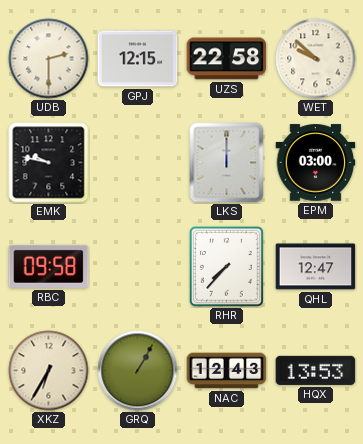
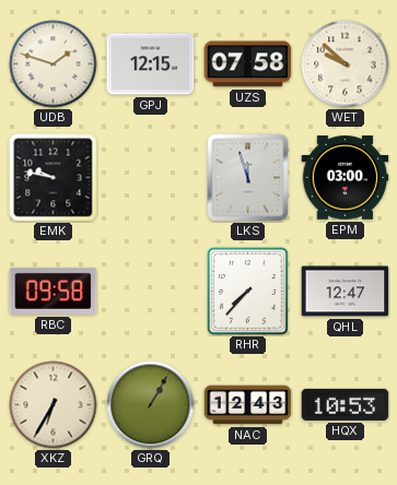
UDB: 2:30 -> 1:48
UZS: 22:58 -> 07:58
LKS: 12:00 -> 11:57
HQX: 13:53 -> 10:53
